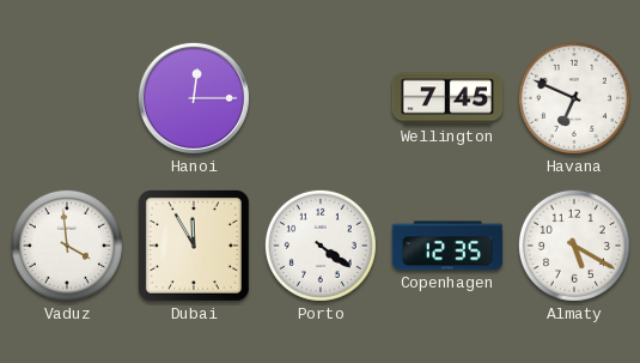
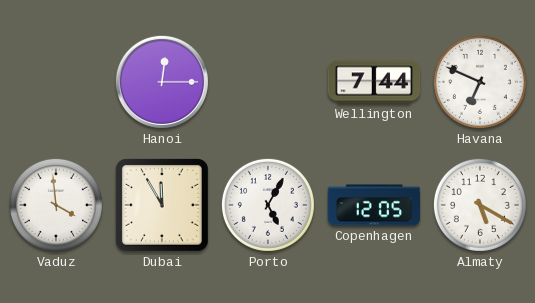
Wellington: 7:45 -> 7:44
Porto: 4:21 -> 5:05
Copenhagen: 12:35 -> 12:05
